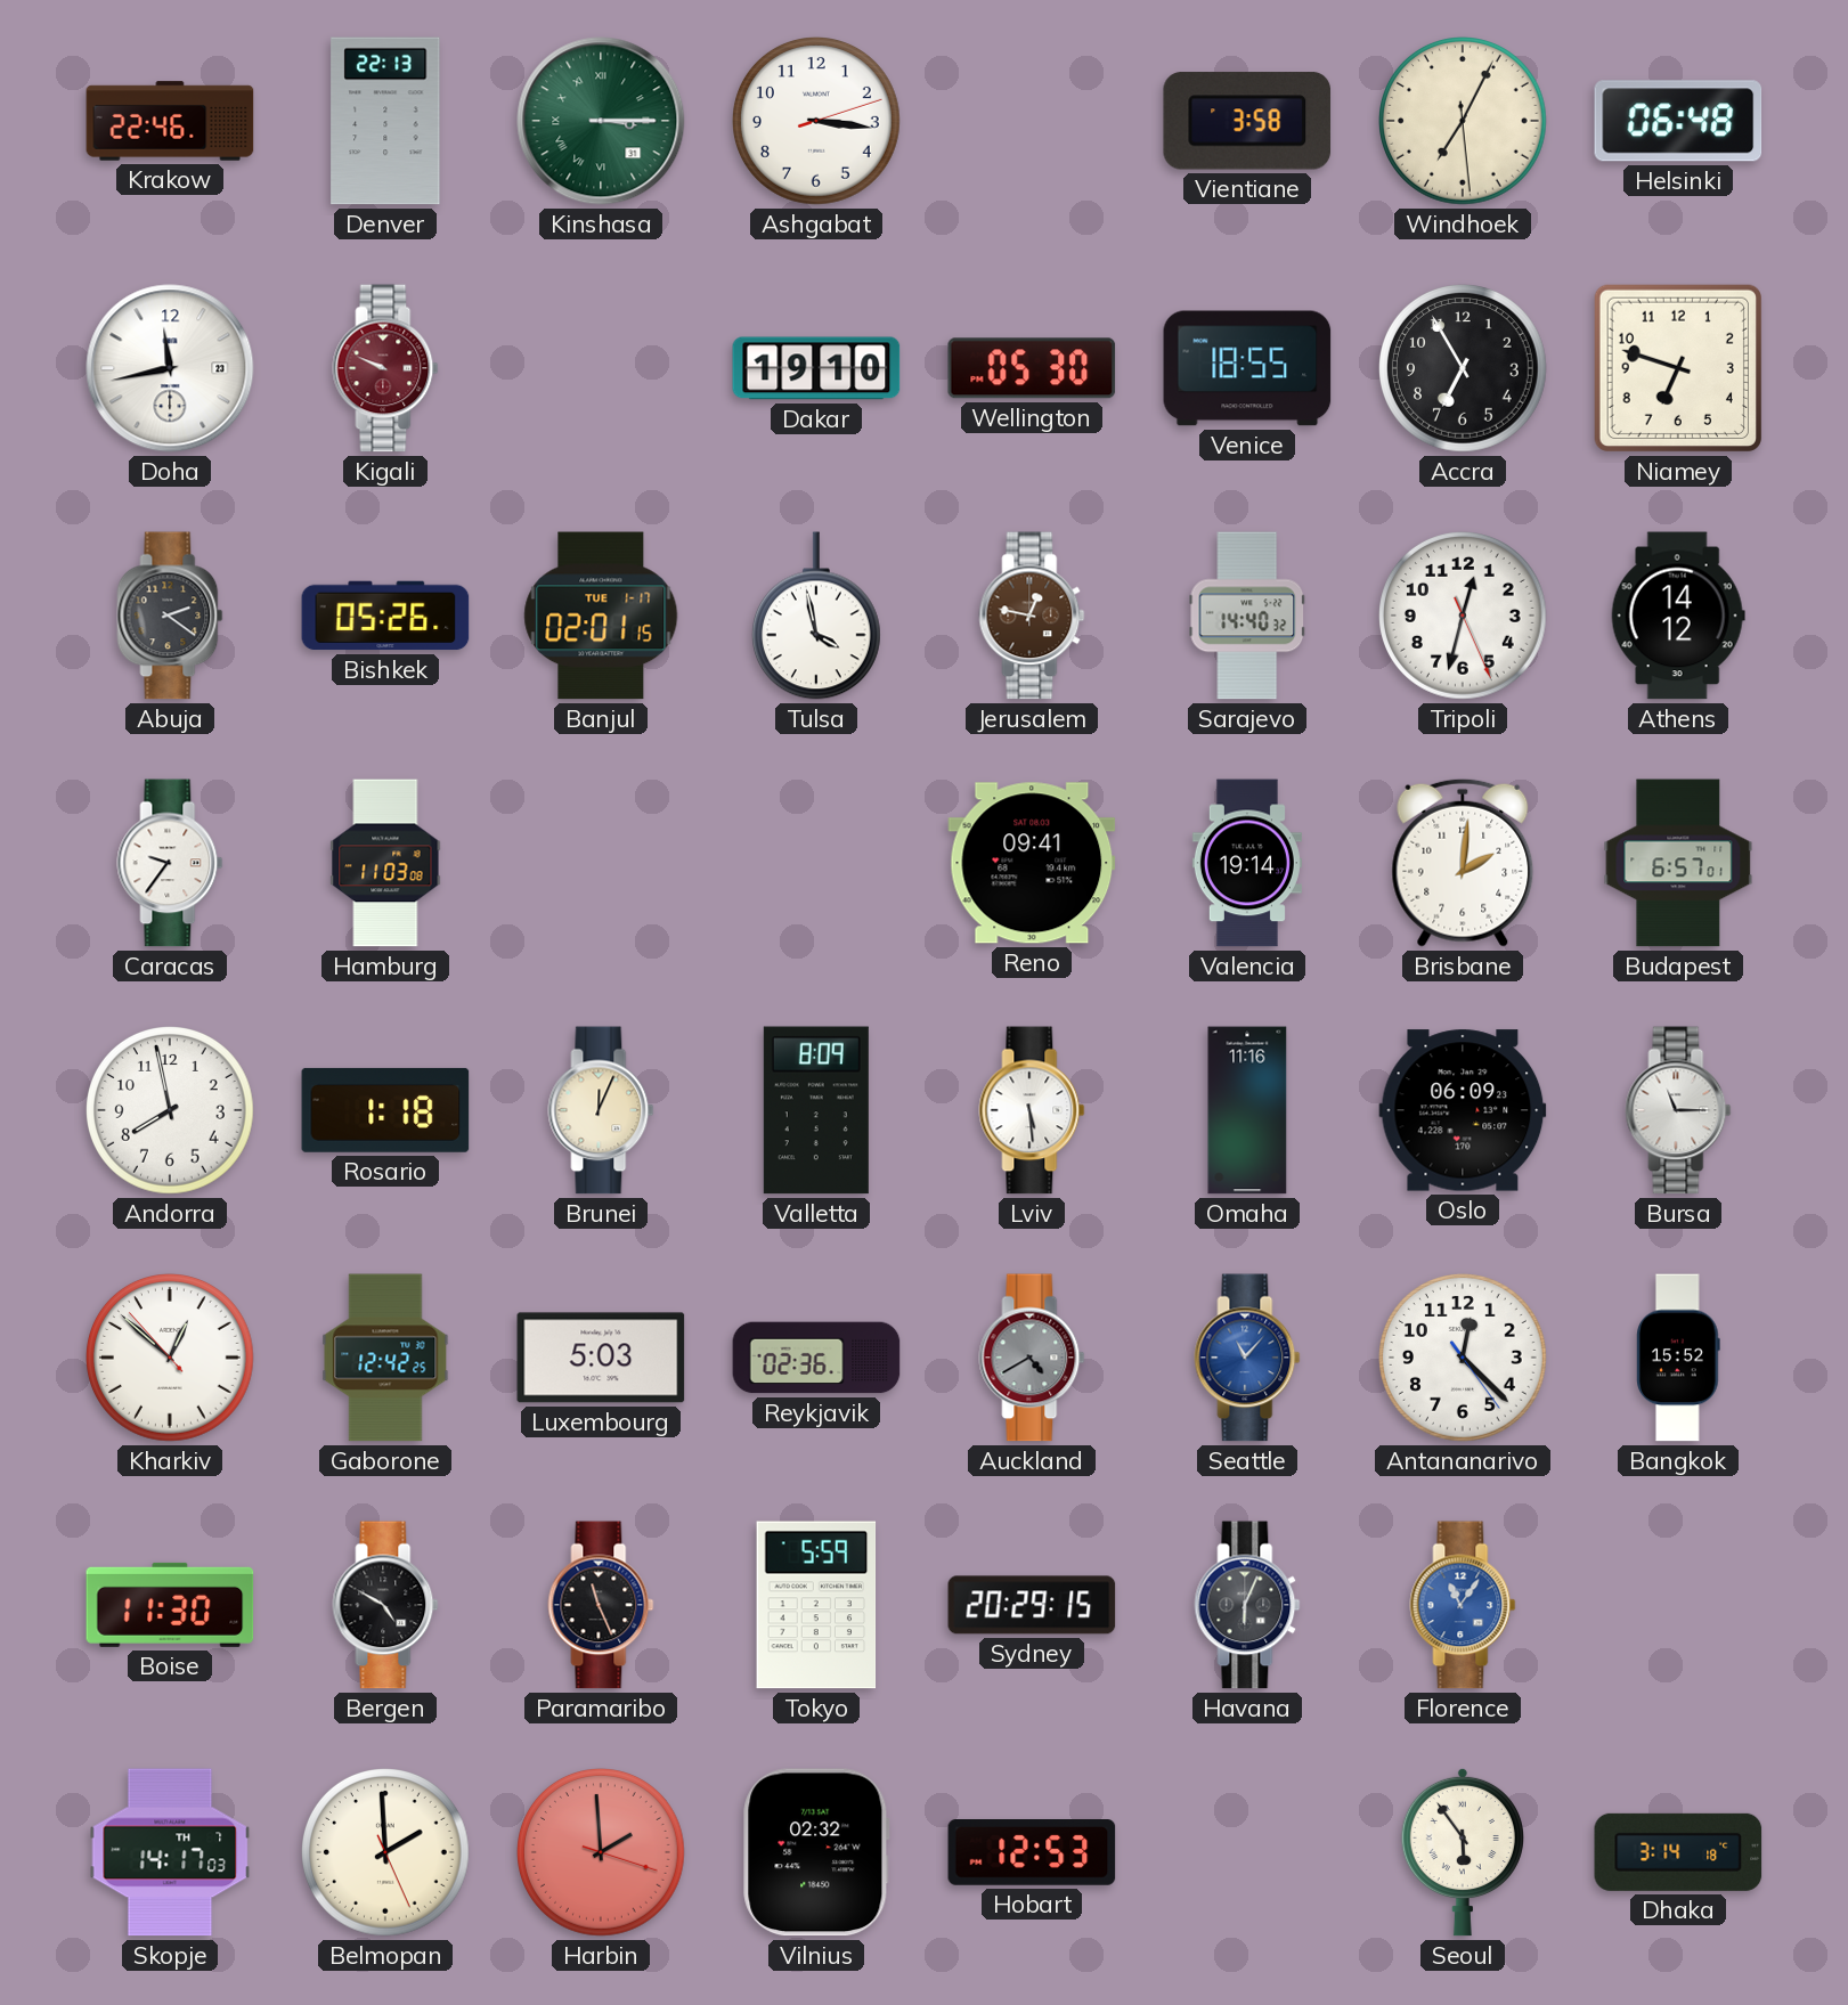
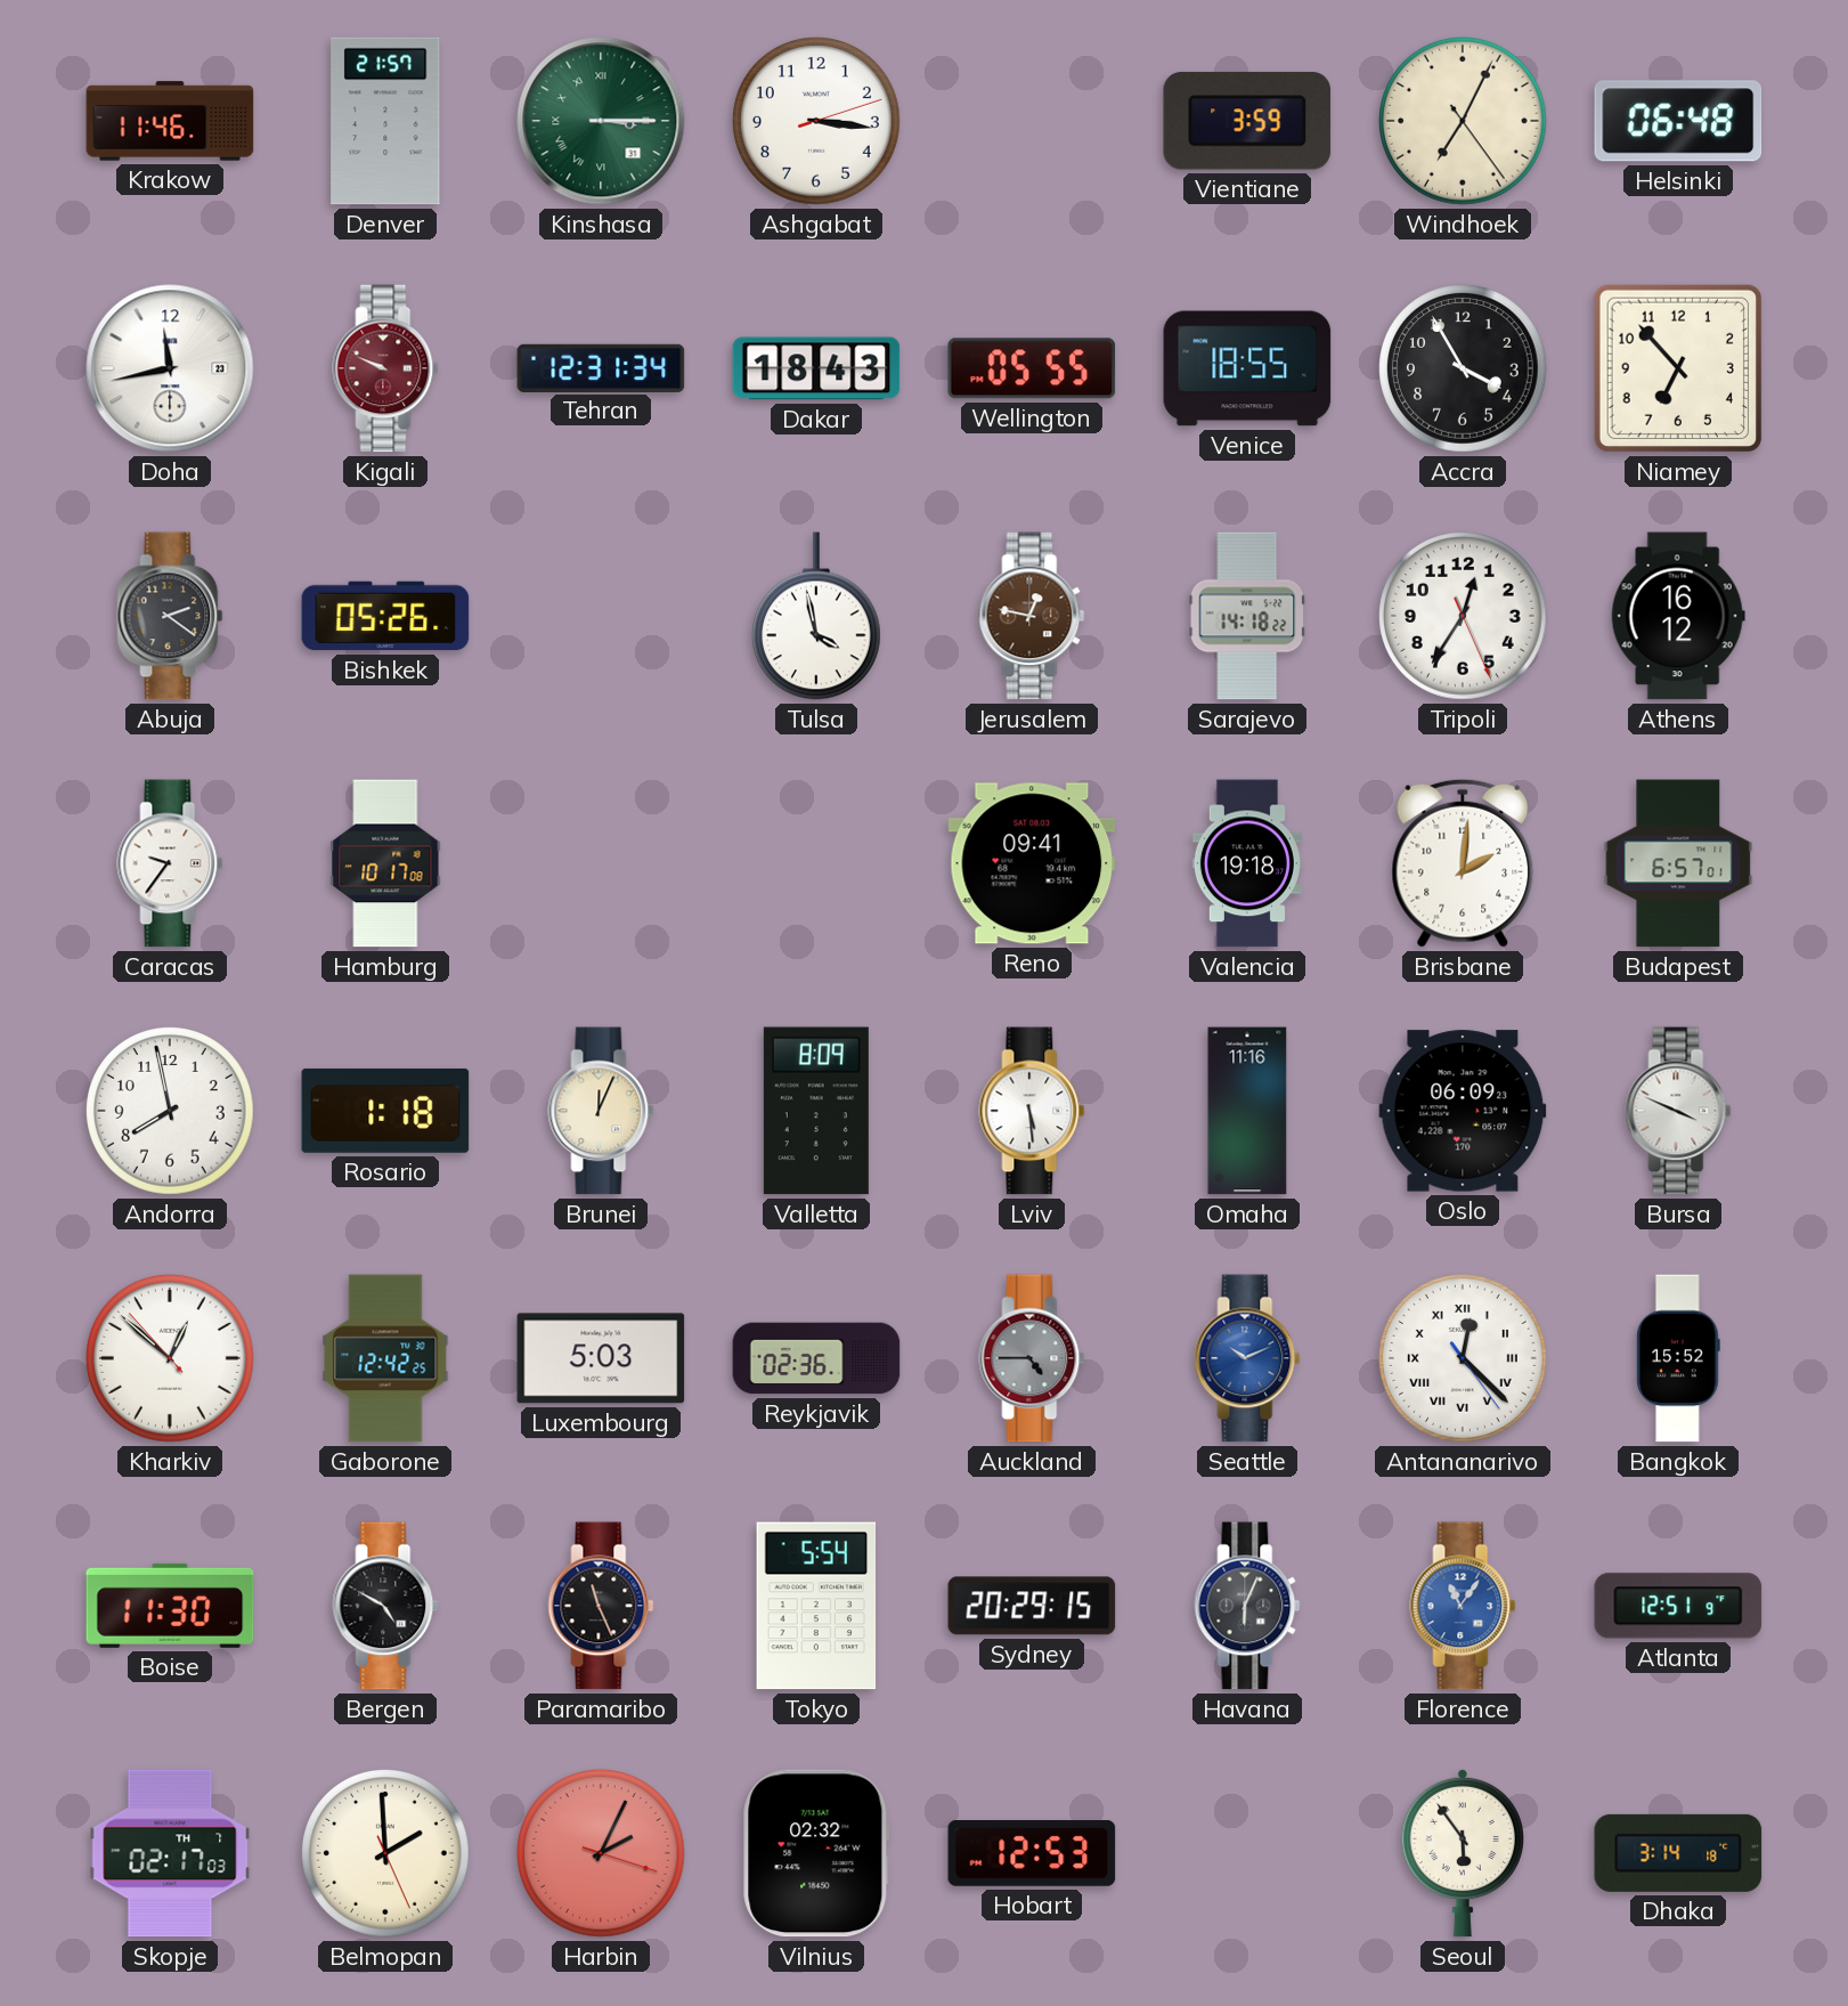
Krakow: 22:46 -> 11:46
Denver: 22:13 -> 21:57
Vientiane: 3:58 -> 3:59
Windhoek: 7:04:29 -> 7:04:24
Tehran: none -> 12:31
Dakar: 19:10 -> 18:43
Wellington: 05:30 -> 05:55
Accra: 6:55 -> 3:55
Niamey: 6:48 -> 6:53
Banjul: 02:01 -> none
Sarajevo: 14:40 -> 14:18
Tripoli: 12:32 -> 12:35
Athens: 14:12 -> 16:12
Hamburg: 11:03 -> 10:17
Valencia: 19:14 -> 19:18
Bursa: 11:15 -> 3:49
Auckland: 4:40 -> 4:45
Seattle: 11:07 -> 10:11
Antananarivo numerals: Arabic -> Roman
Tokyo: 5:59 -> 5:54
Atlanta: none -> 12:51
Skopje: 14:17 -> 02:17
Harbin: 1:59 -> 2:04
